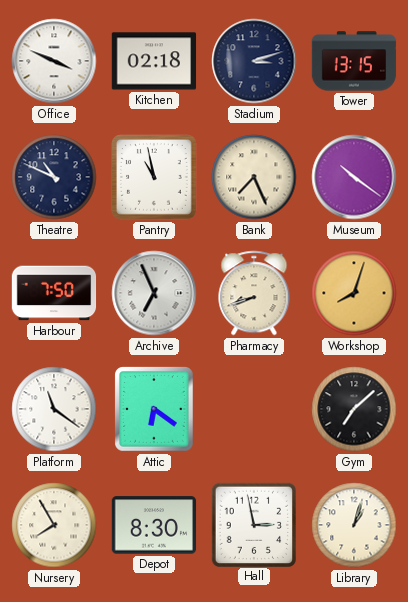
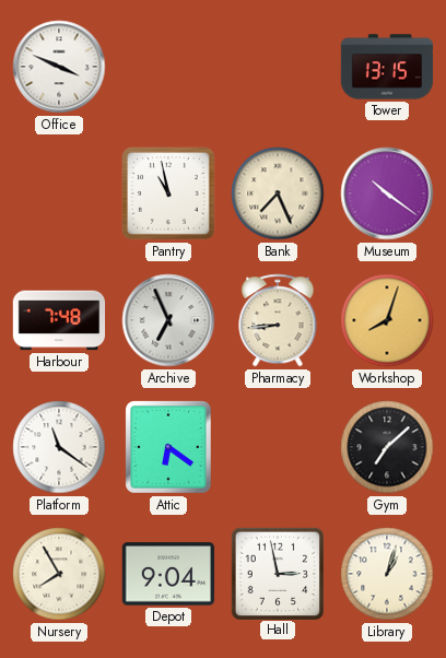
Kitchen: 02:18 -> none
Stadium: 3:12 -> none
Theatre: 10:49 -> none
Harbour: 7:50 -> 7:48
Pharmacy: 8:42 -> 8:44
Depot: 8:30 -> 9:04
